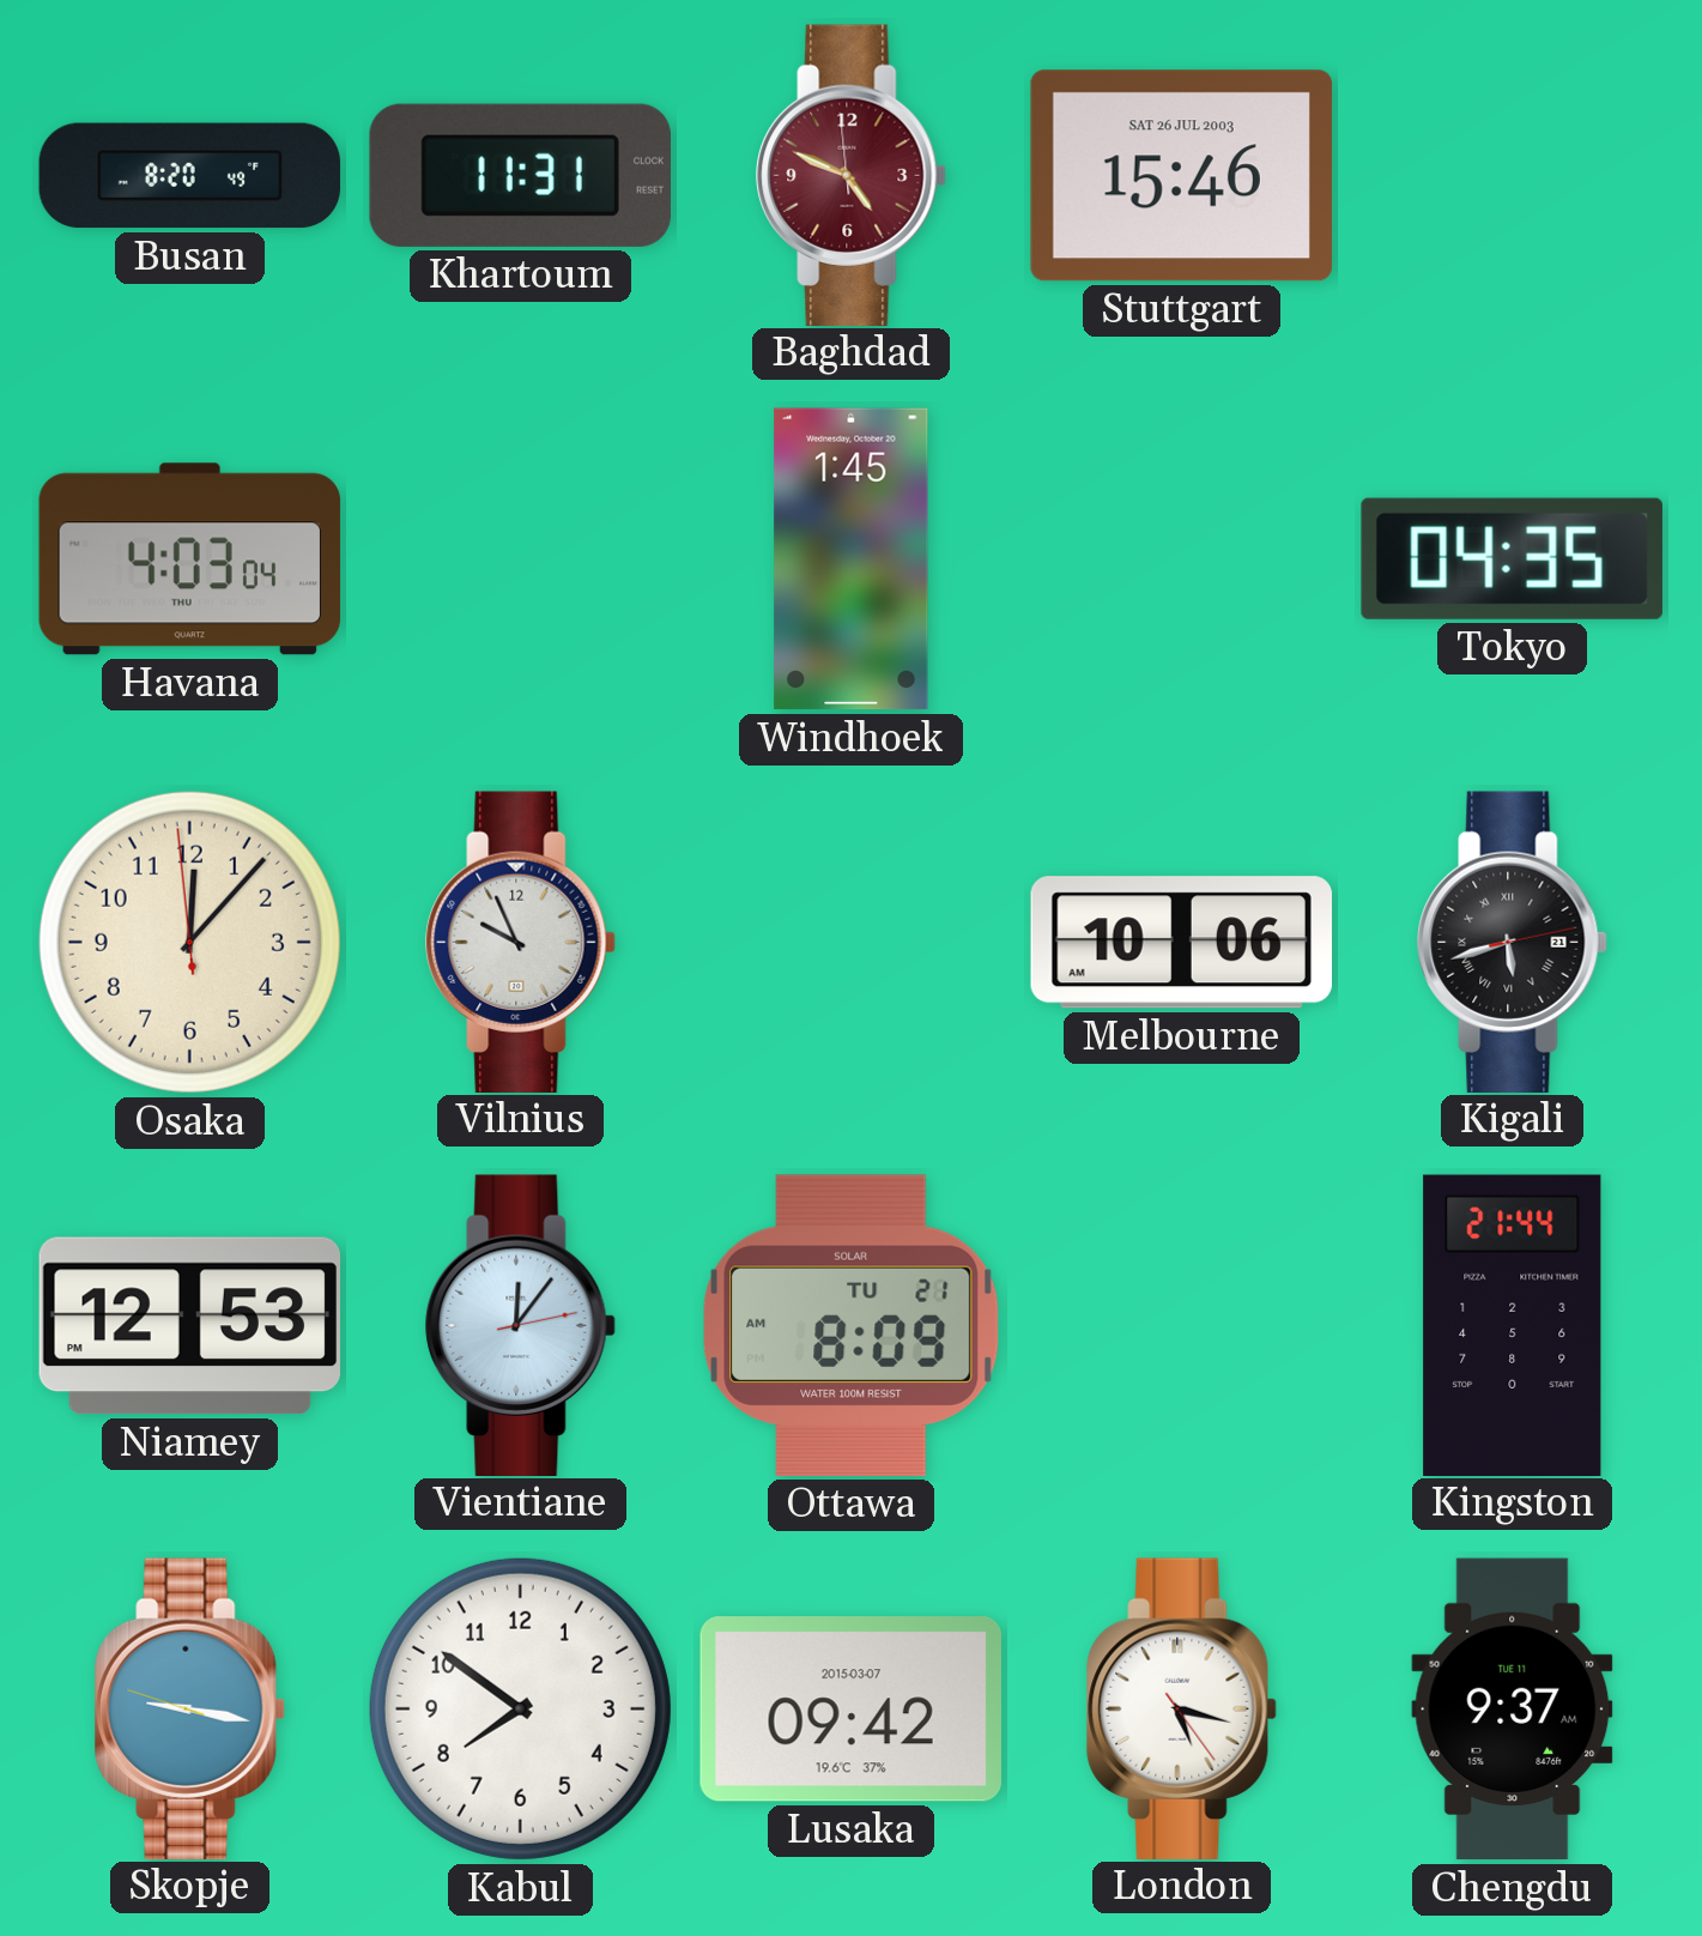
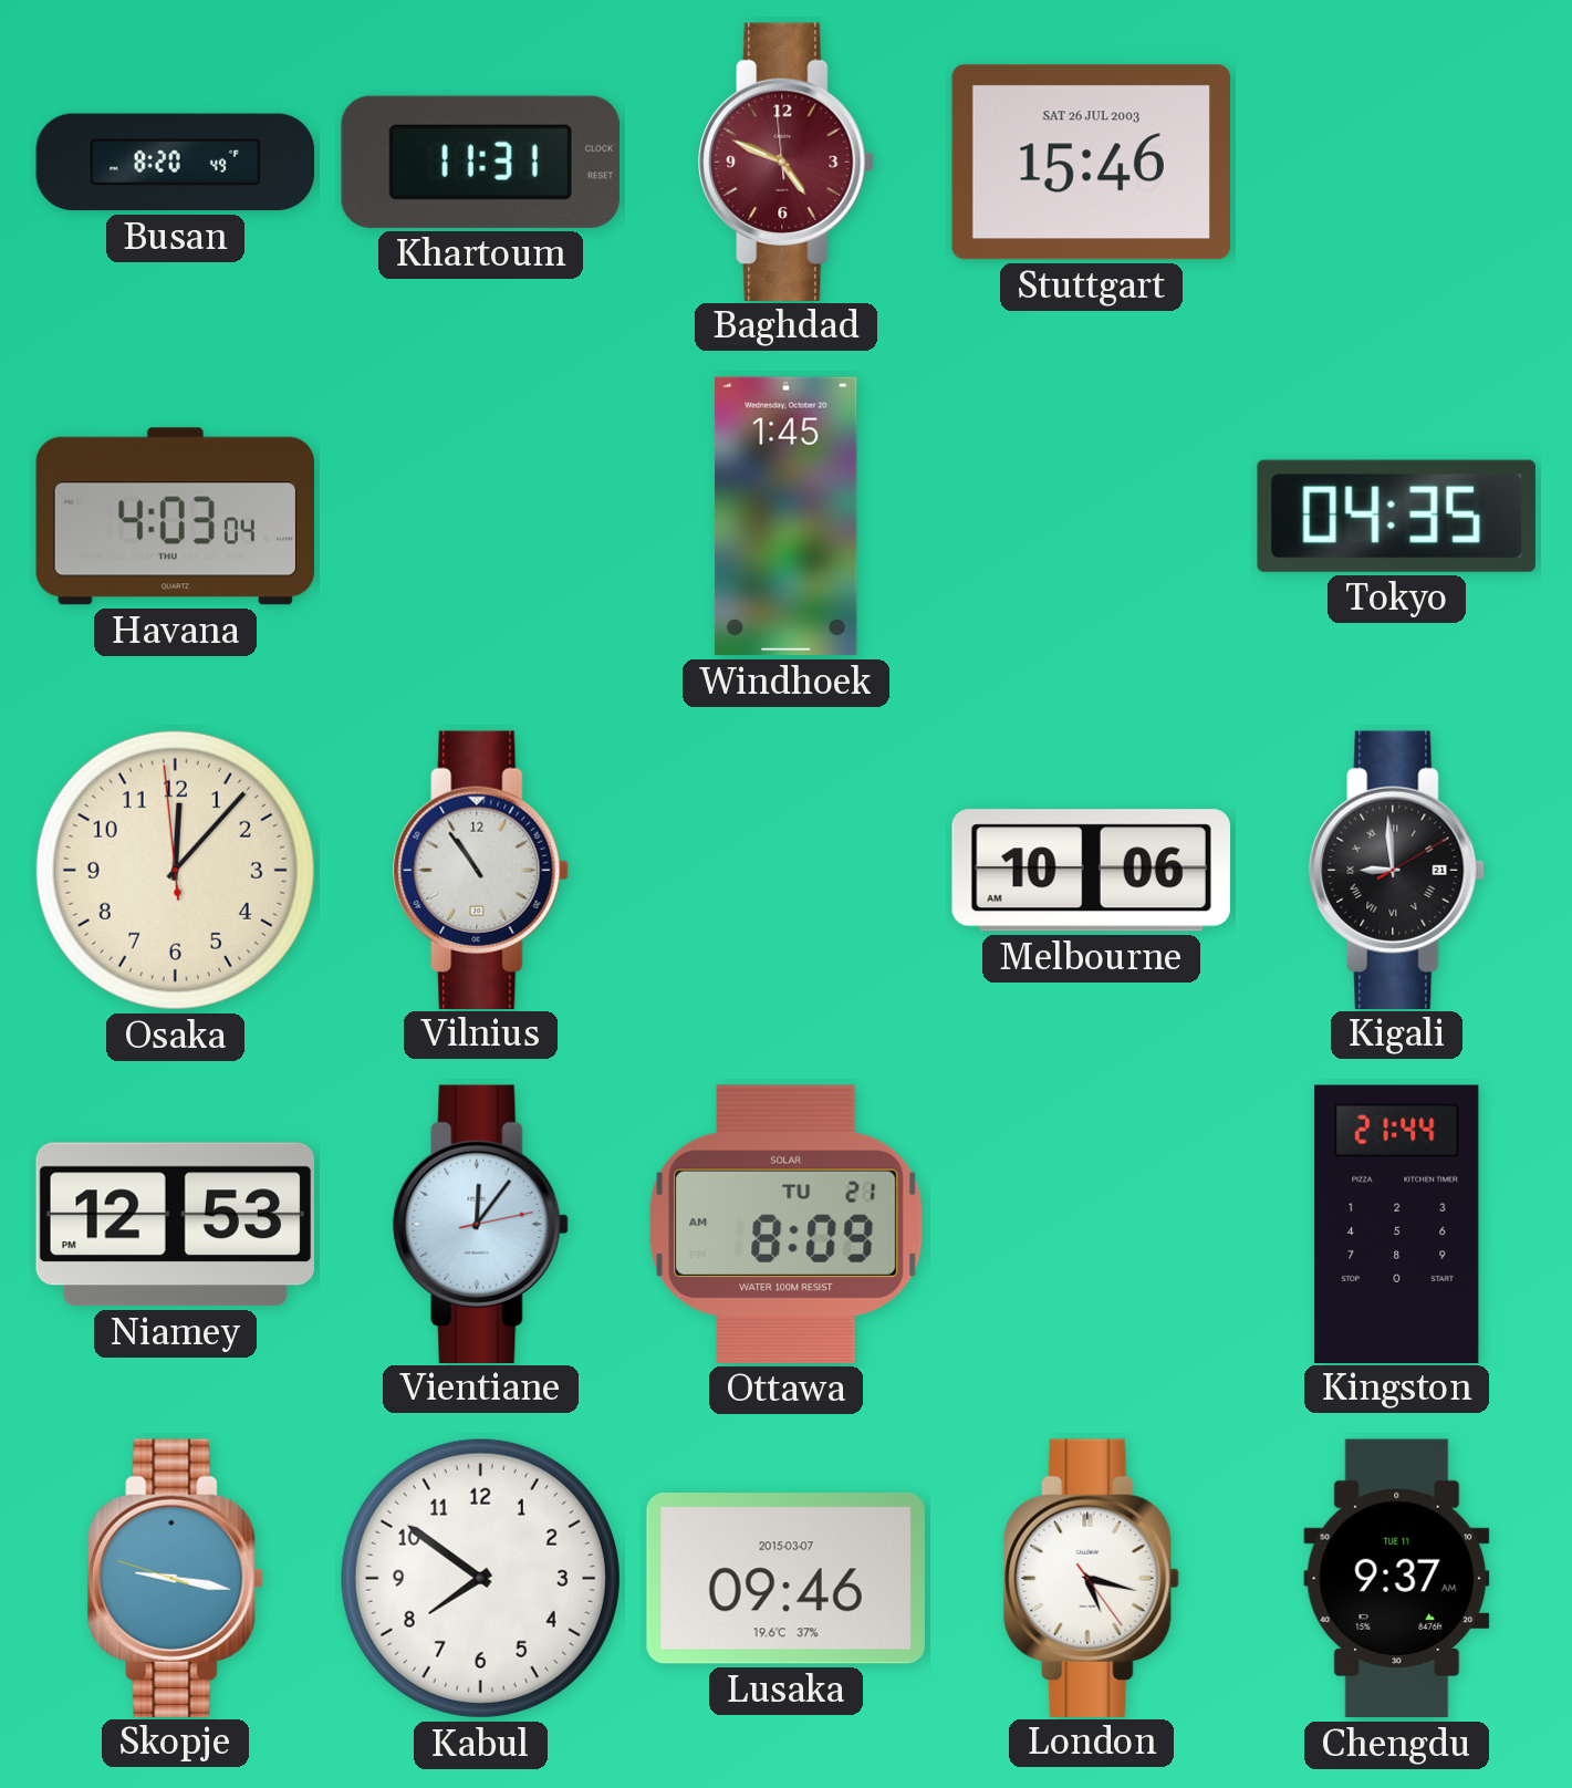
Vilnius: 9:56 -> 10:54
Kigali: 5:42 -> 8:59
Lusaka: 09:42 -> 09:46
